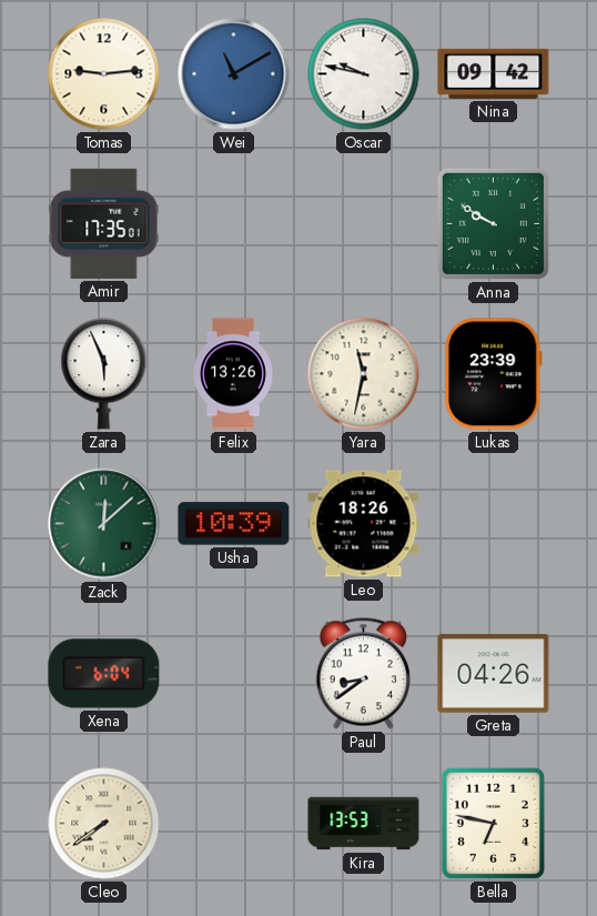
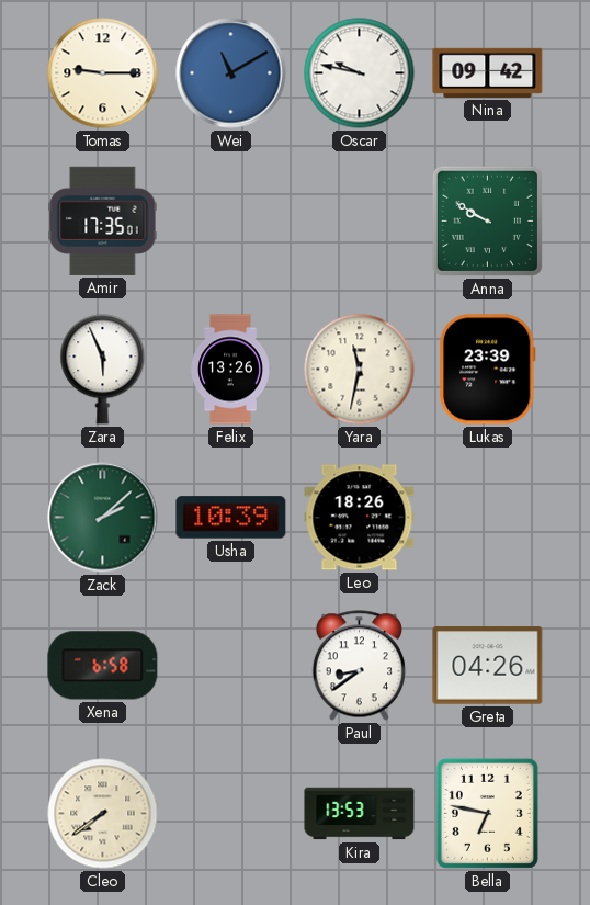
Tomas: 9:14 -> 9:15
Zack: 12:08 -> 2:08
Xena: 6:04 -> 6:58
